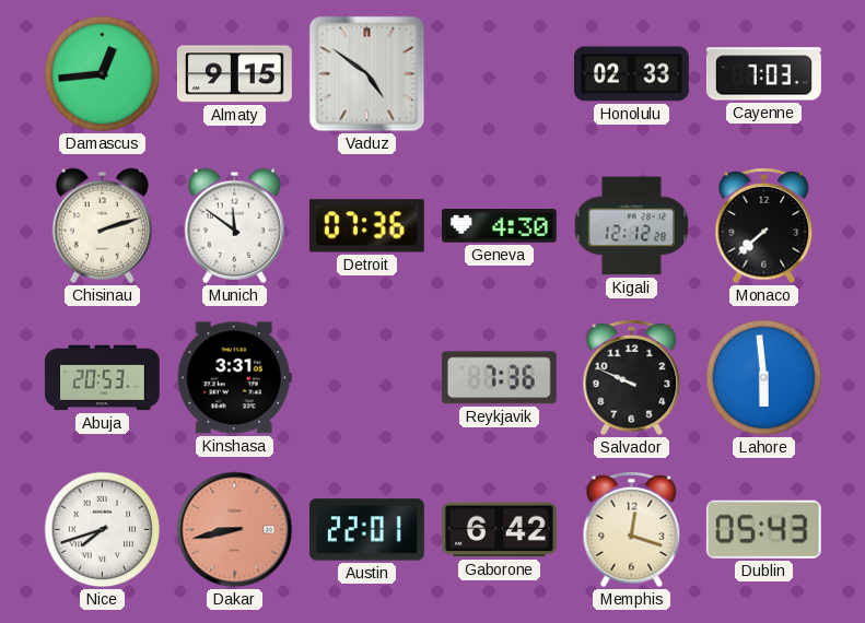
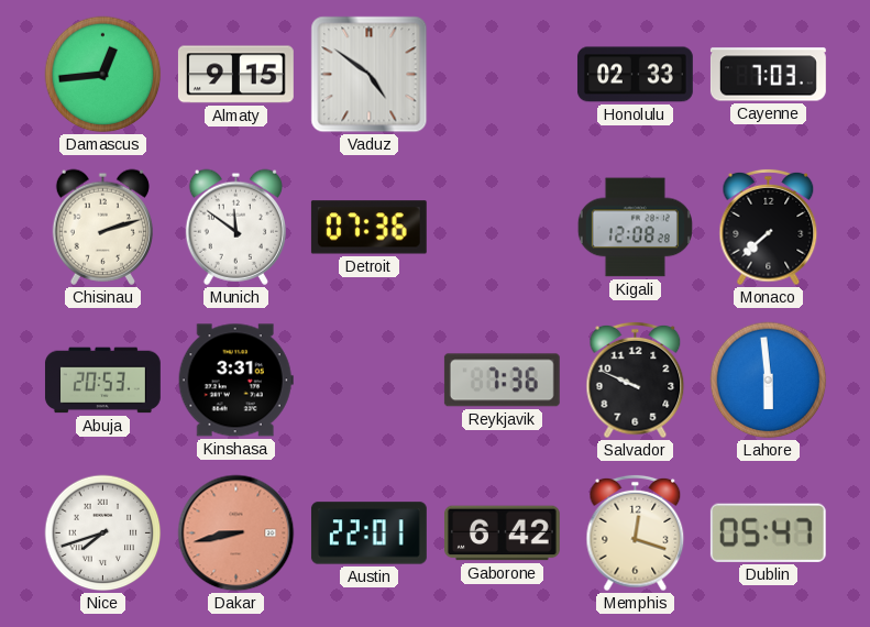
Geneva: 4:30 -> none
Kigali: 12:12 -> 12:08
Dublin: 05:43 -> 05:47
